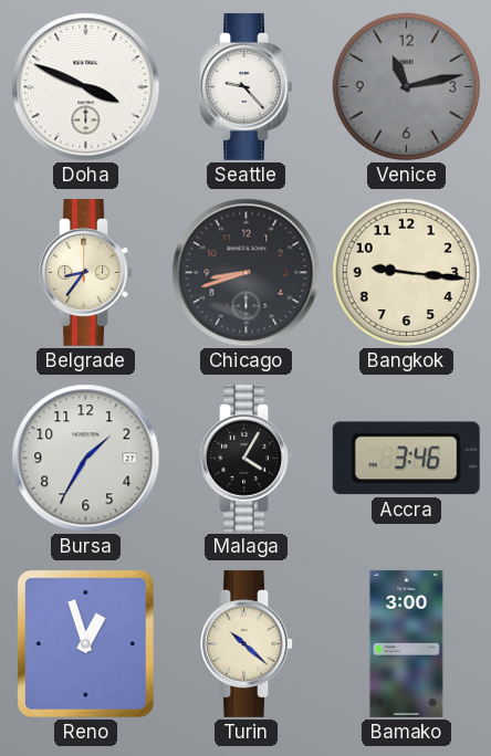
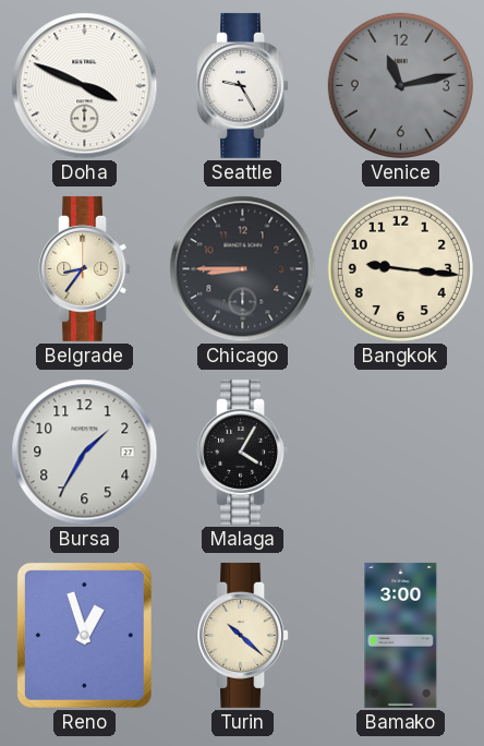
Seattle: 9:23 -> 9:25
Chicago: 8:42 -> 8:45
Accra: 3:46 -> none
